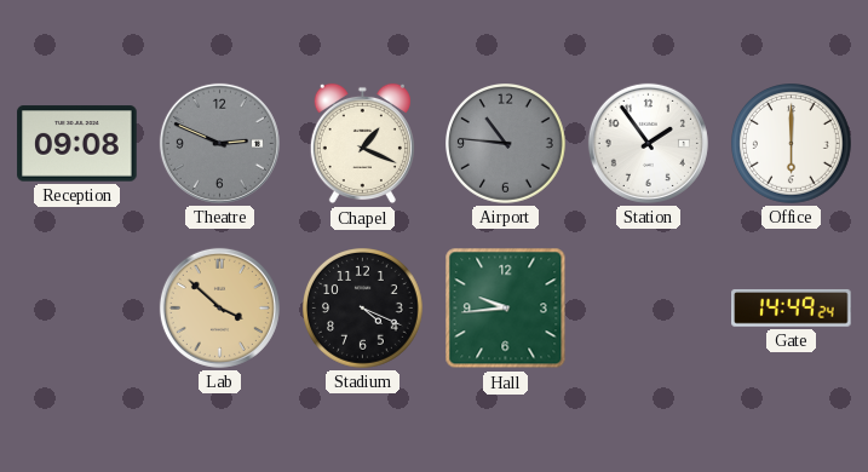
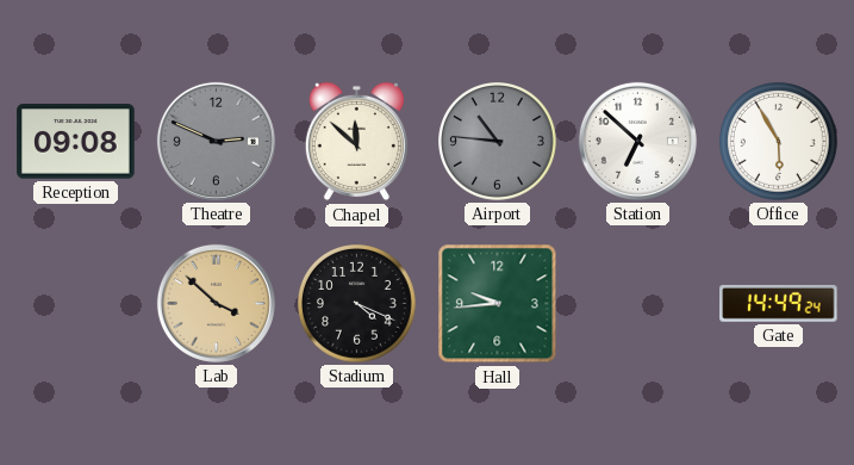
Chapel: 1:19 -> 11:52
Station: 1:54 -> 6:52
Office: 6:00 -> 5:55
